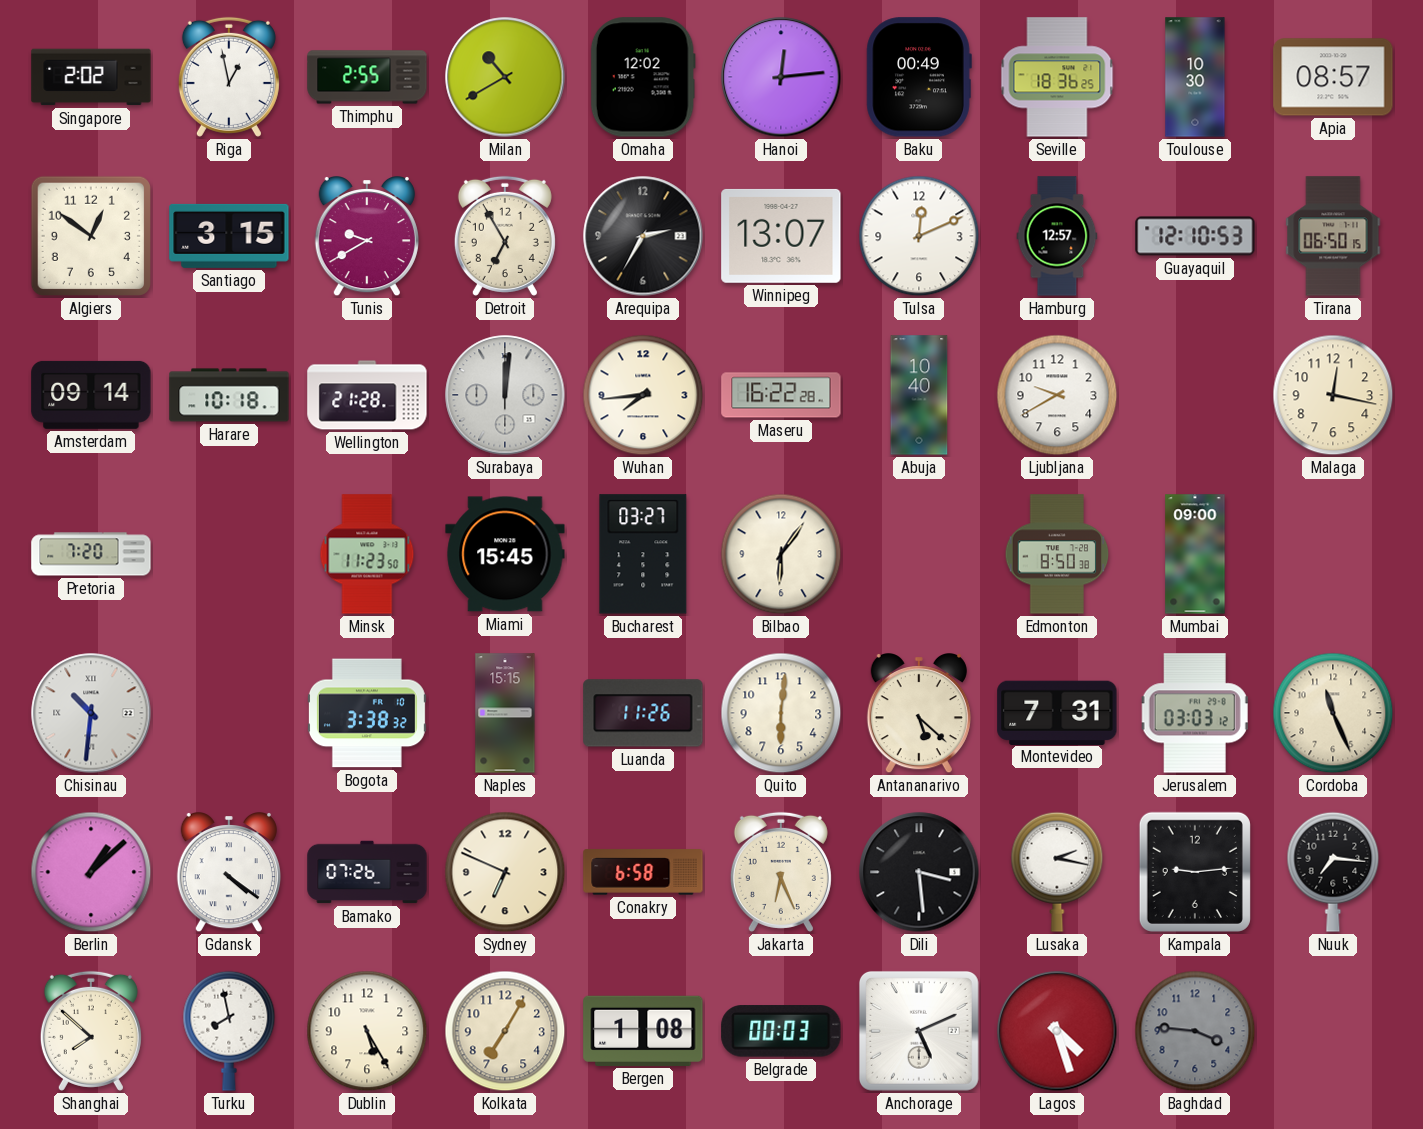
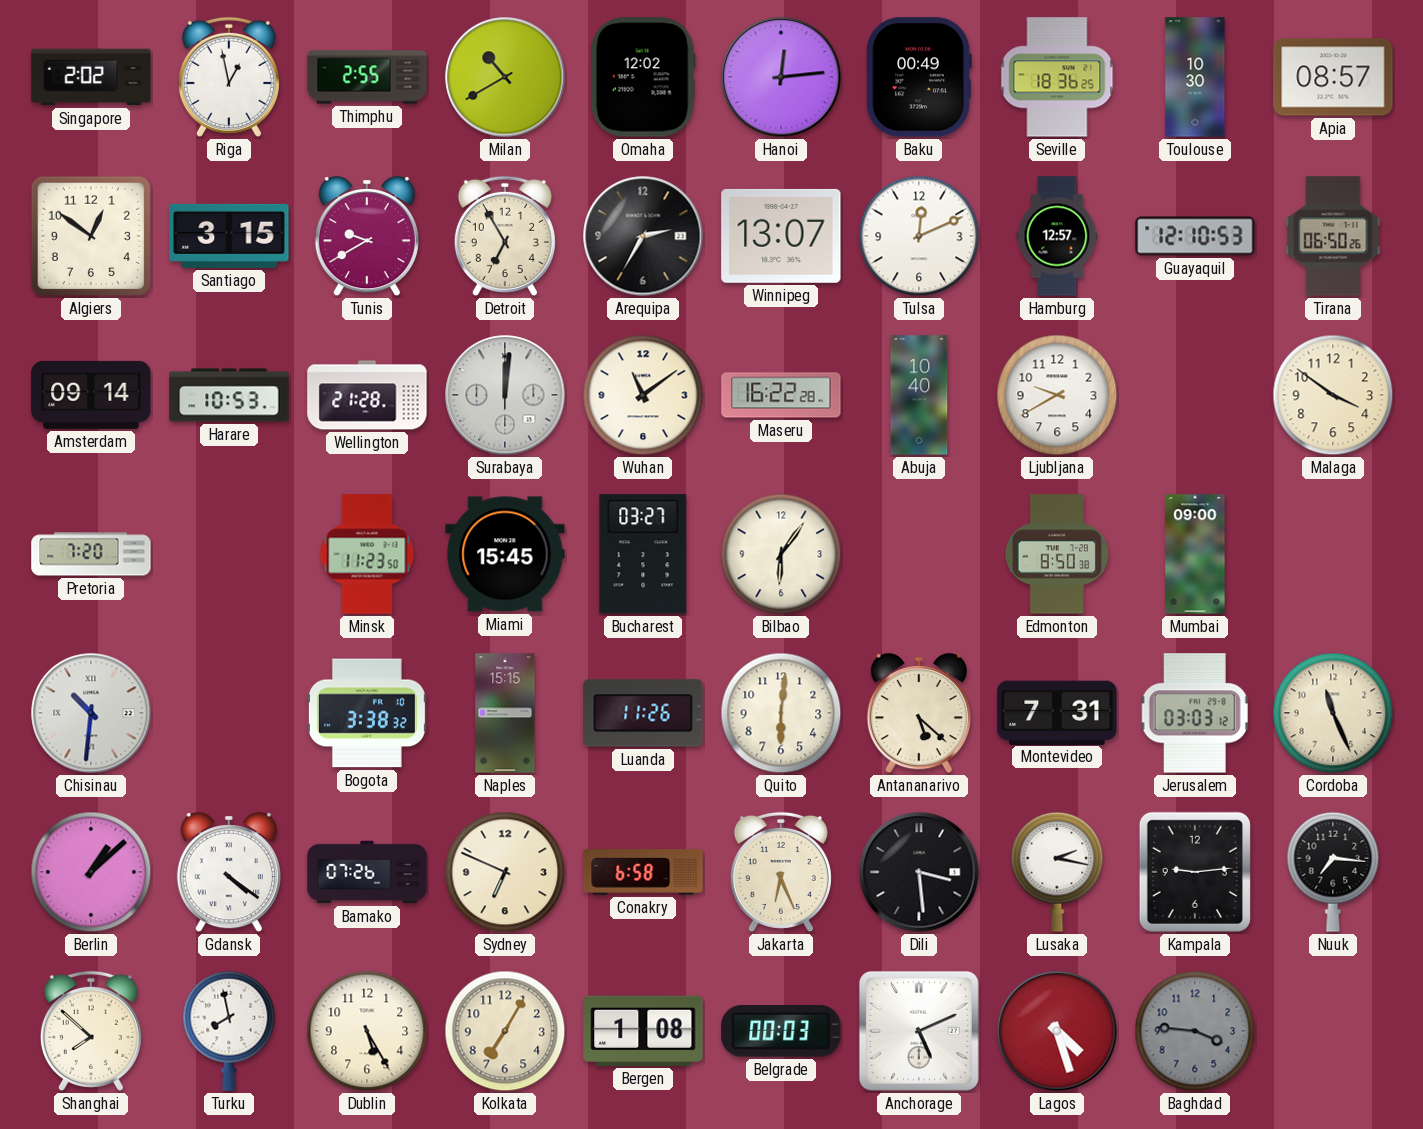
Tirana: 06:50:15 -> 06:50:26
Harare: 10:18 -> 10:53
Wuhan: 7:44 -> 11:09
Malaga: 12:17 -> 3:51
